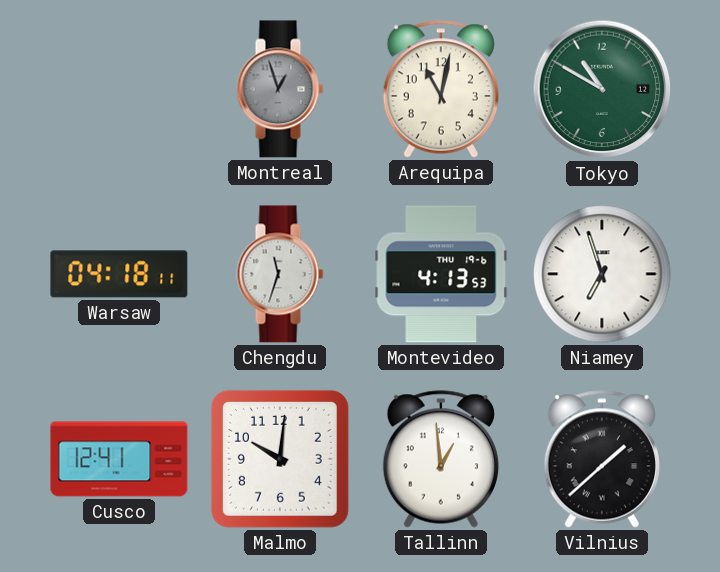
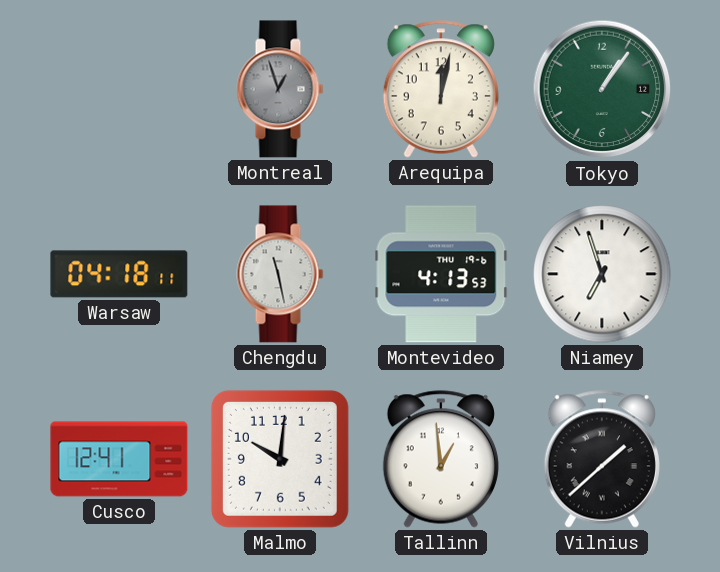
Arequipa: 11:02 -> 12:02
Tokyo: 10:50 -> 1:06
Chengdu: 11:33 -> 11:28
